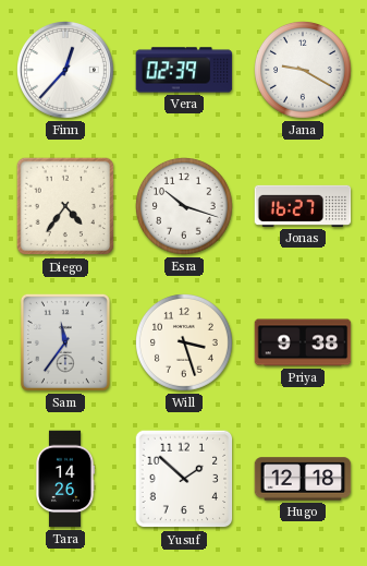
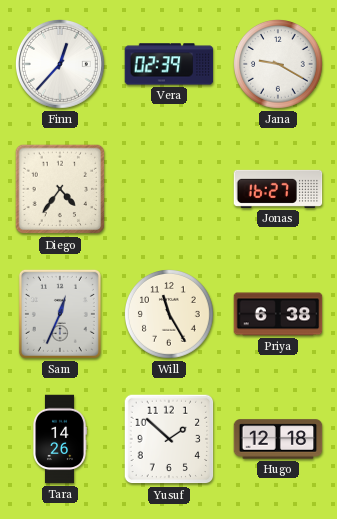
Esra: 10:18 -> none
Sam: 11:36 -> 12:34
Will: 3:27 -> 11:25
Priya: 9:38 -> 6:38
